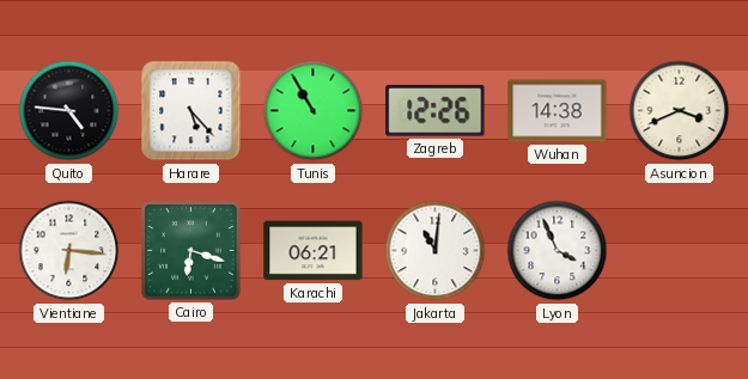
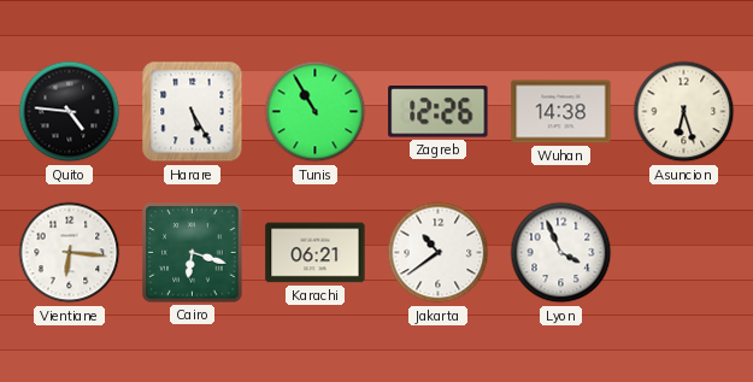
Harare: 5:23 -> 5:25
Asuncion: 3:41 -> 6:27
Jakarta: 11:01 -> 10:39
